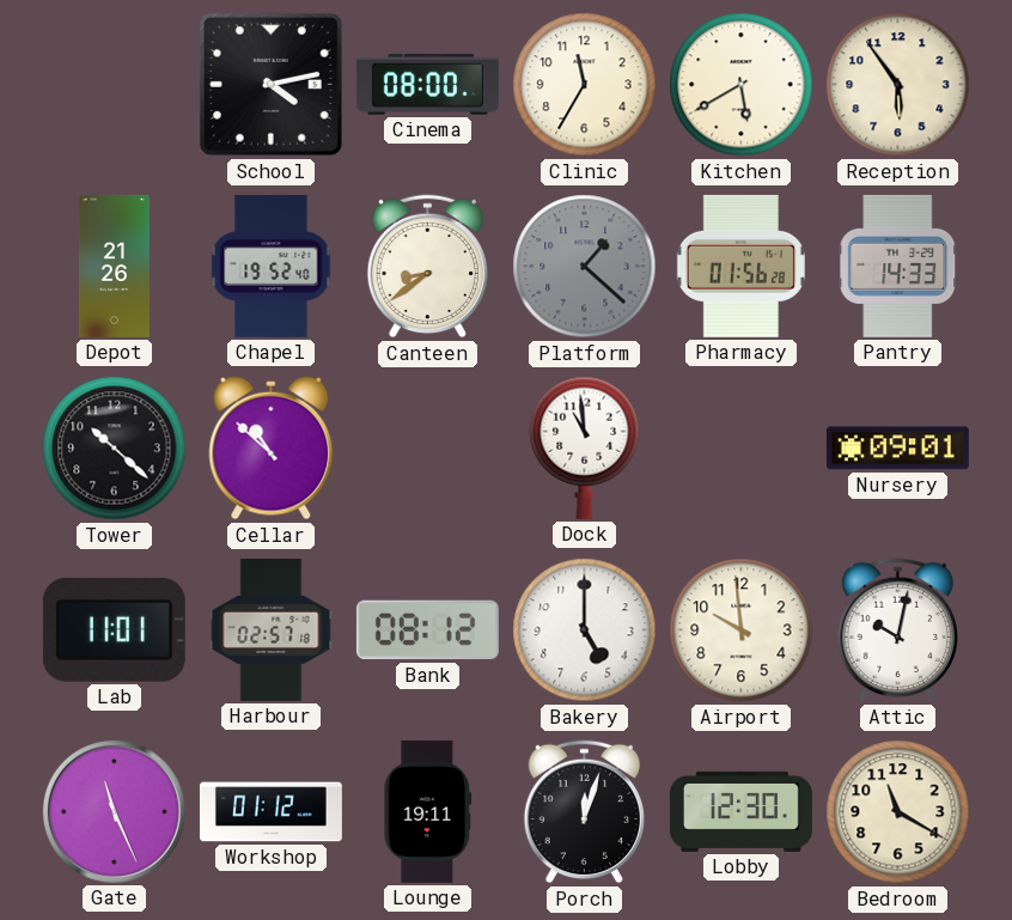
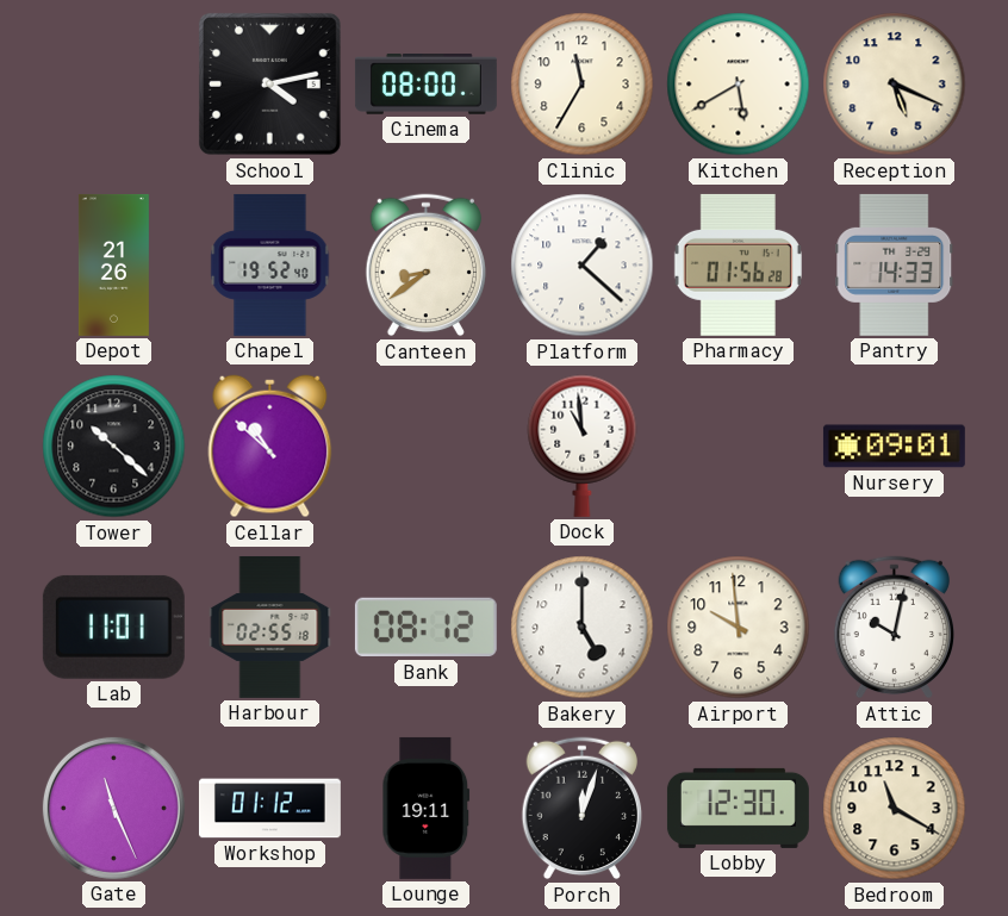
Reception: 5:54 -> 5:19
Platform dial: grey -> white
Harbour: 02:57 -> 02:55
